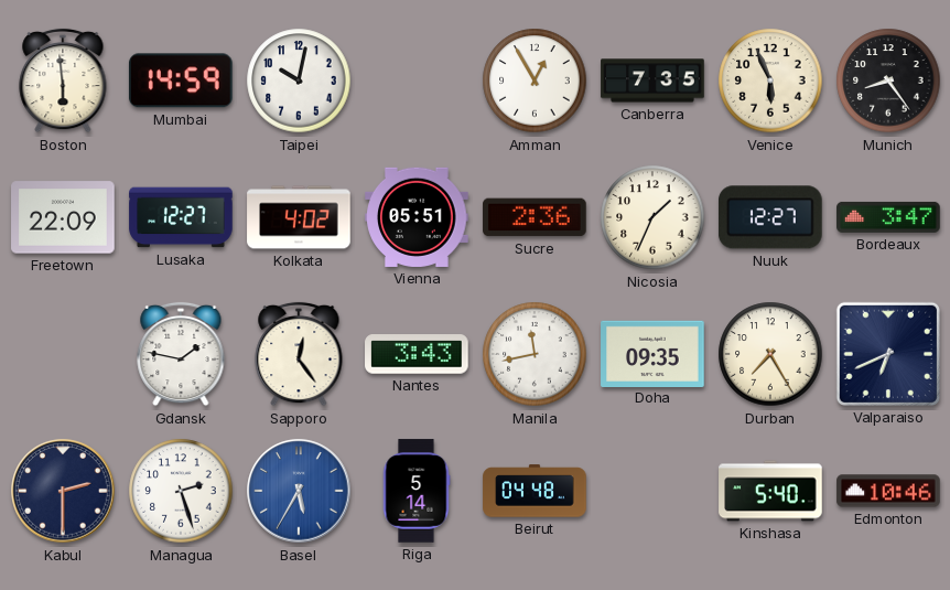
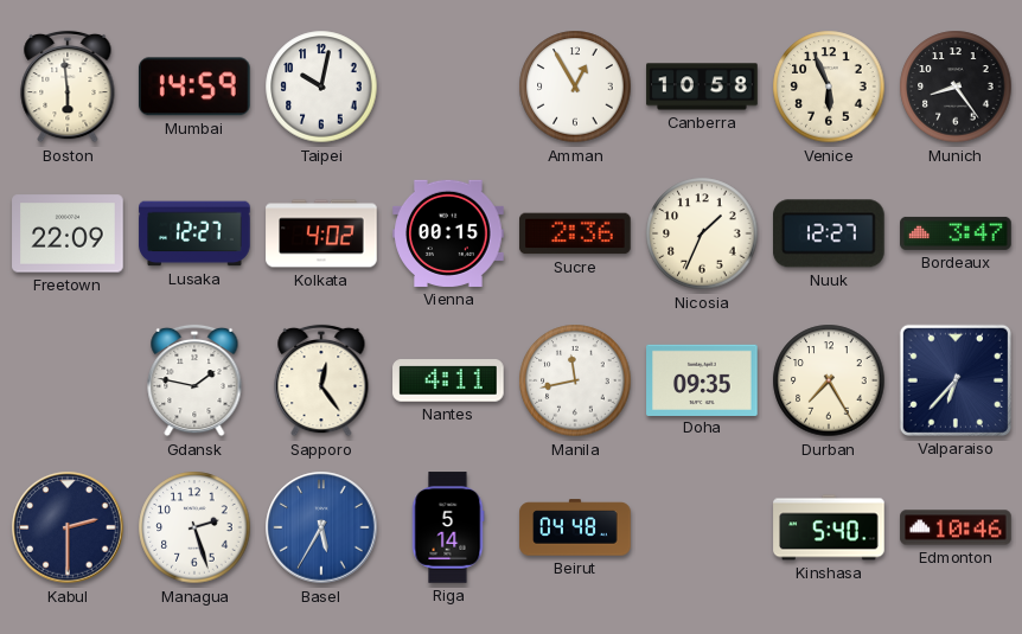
Canberra: 7:35 -> 10:58
Vienna: 05:51 -> 00:15
Nantes: 3:43 -> 4:11
Valparaiso: 6:41 -> 6:37
